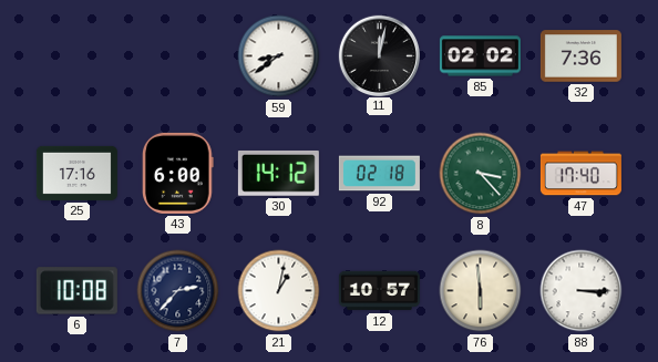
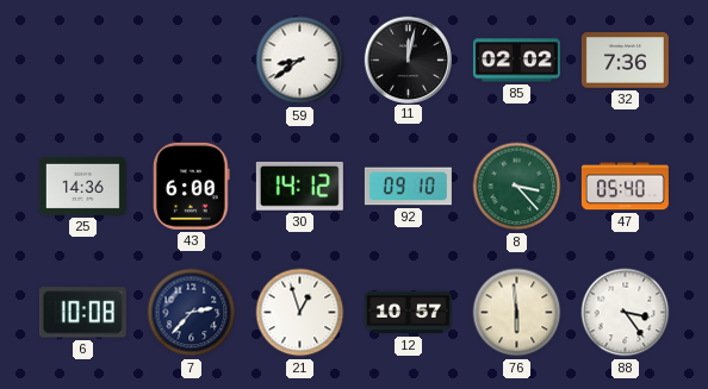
25: 17:16 -> 14:36
92: 02:18 -> 09:10
47: 17:40 -> 05:40
21: 1:02 -> 12:57
88: 3:15 -> 3:24
